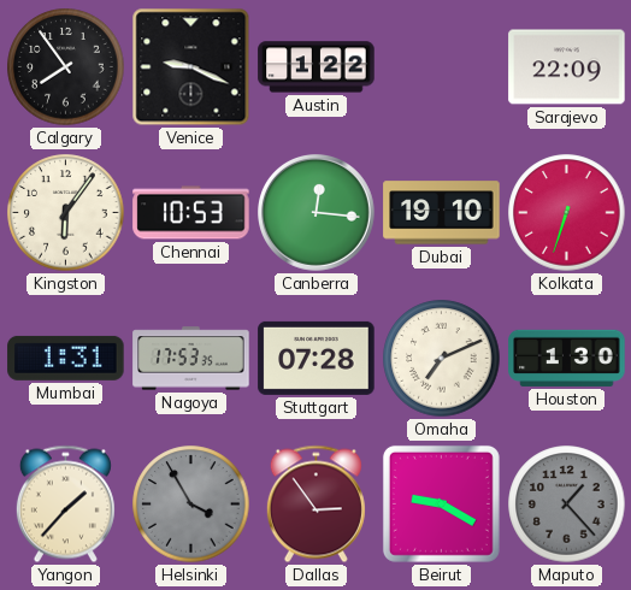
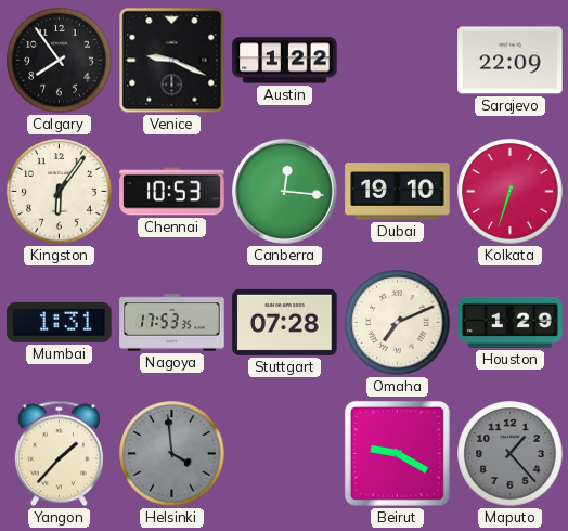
Houston: 1:30 -> 1:29
Helsinki: 3:55 -> 3:59
Dallas: 2:54 -> none
